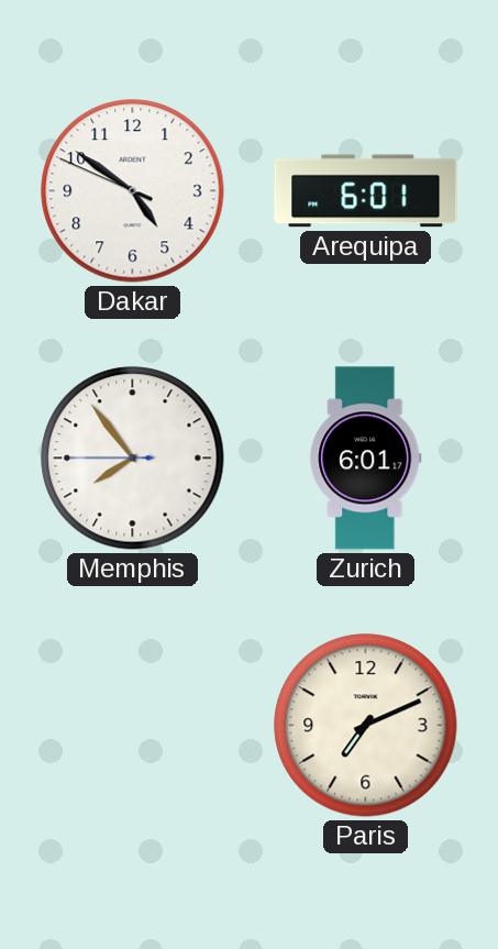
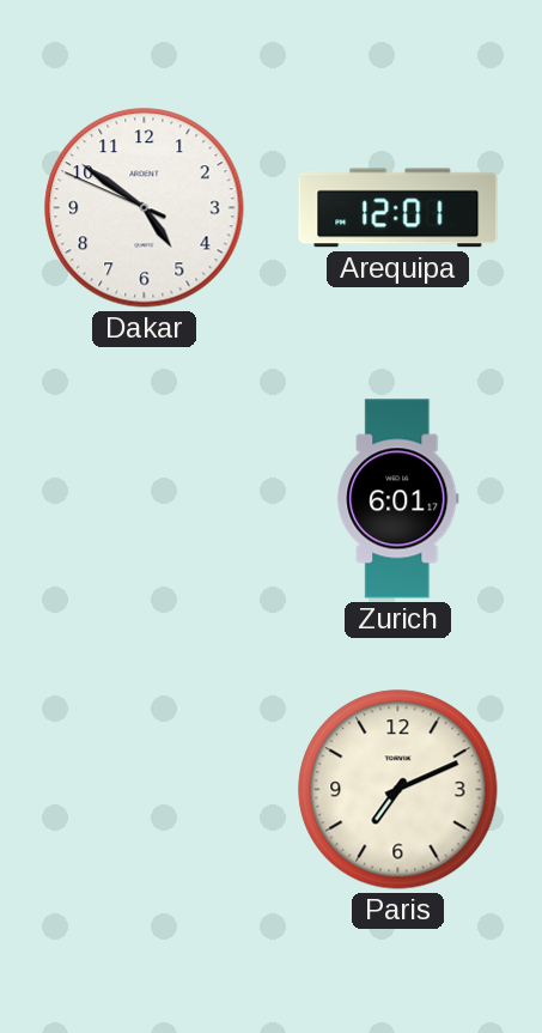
Arequipa: 6:01 -> 12:01
Memphis: 7:53 -> none
